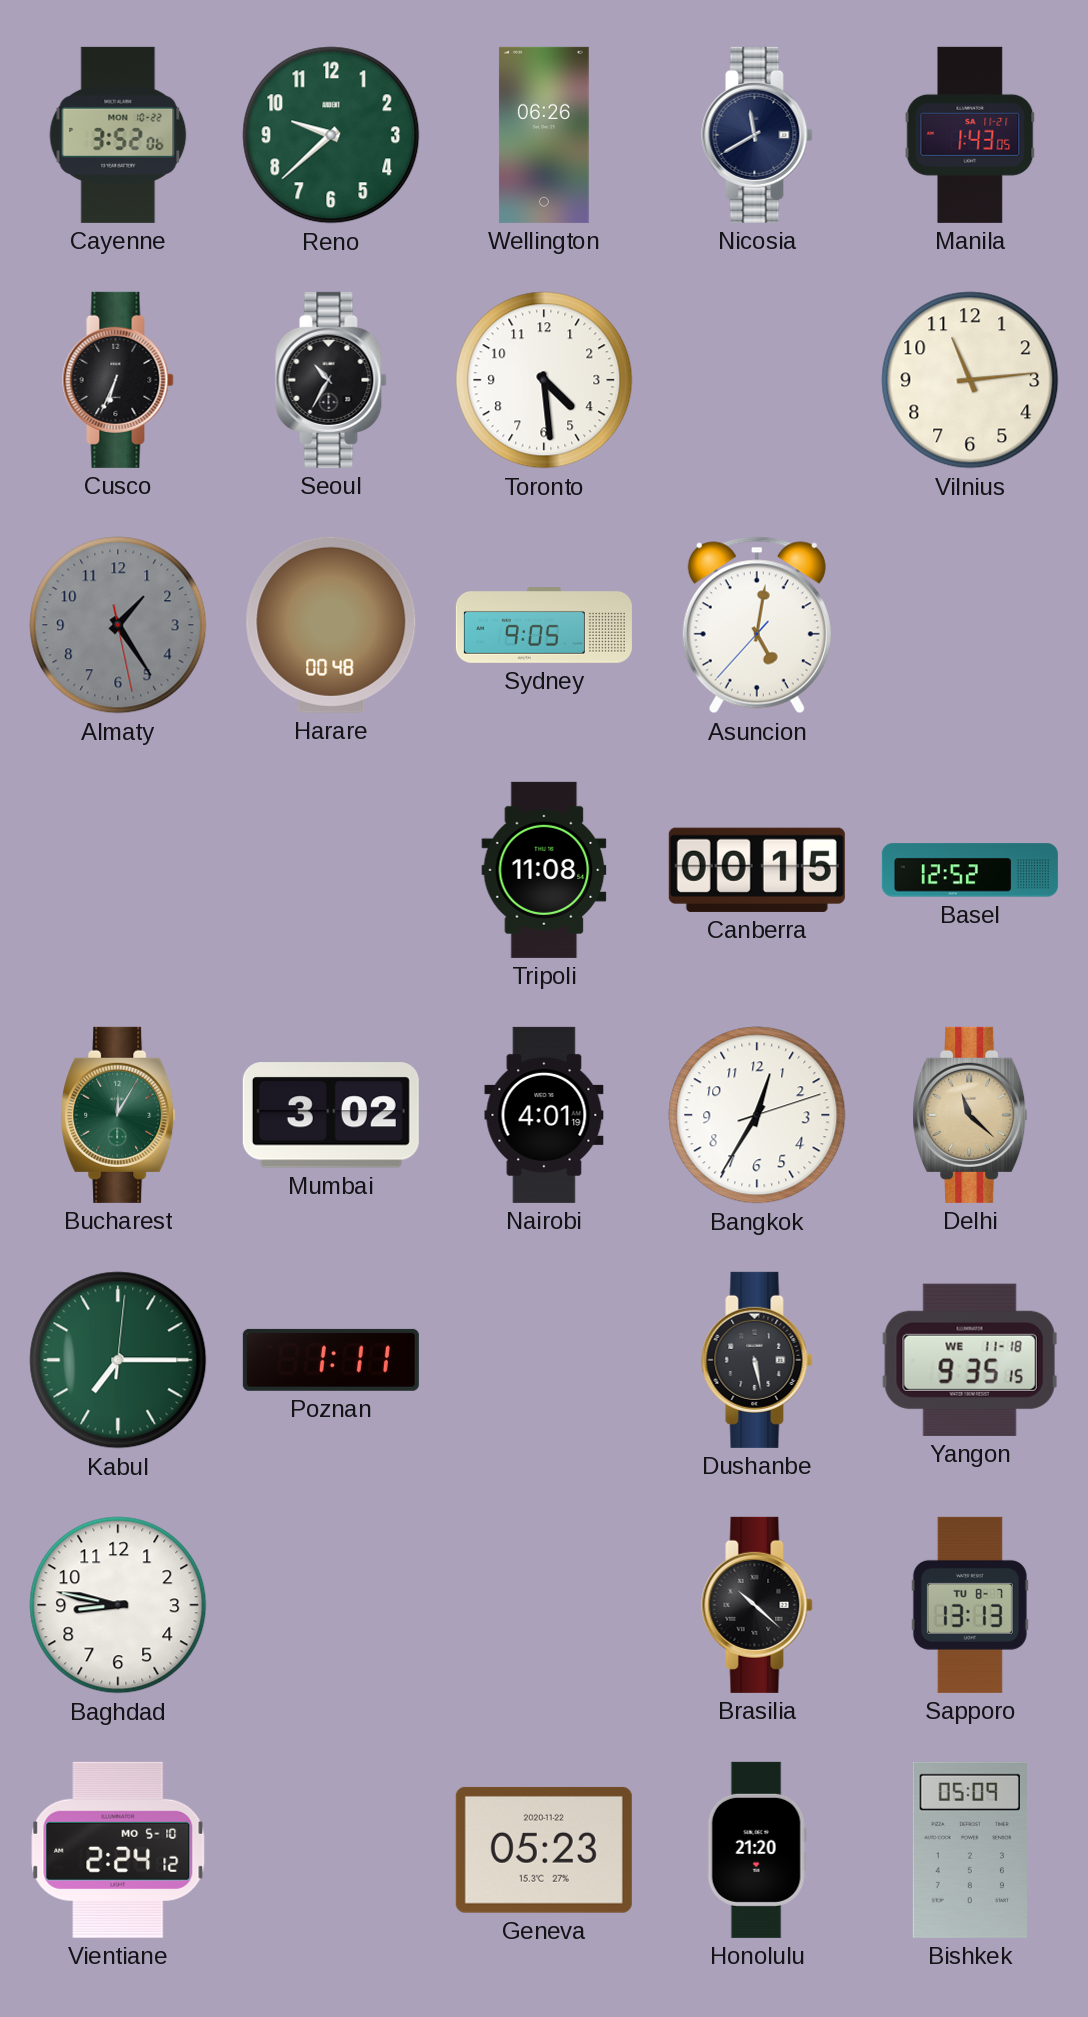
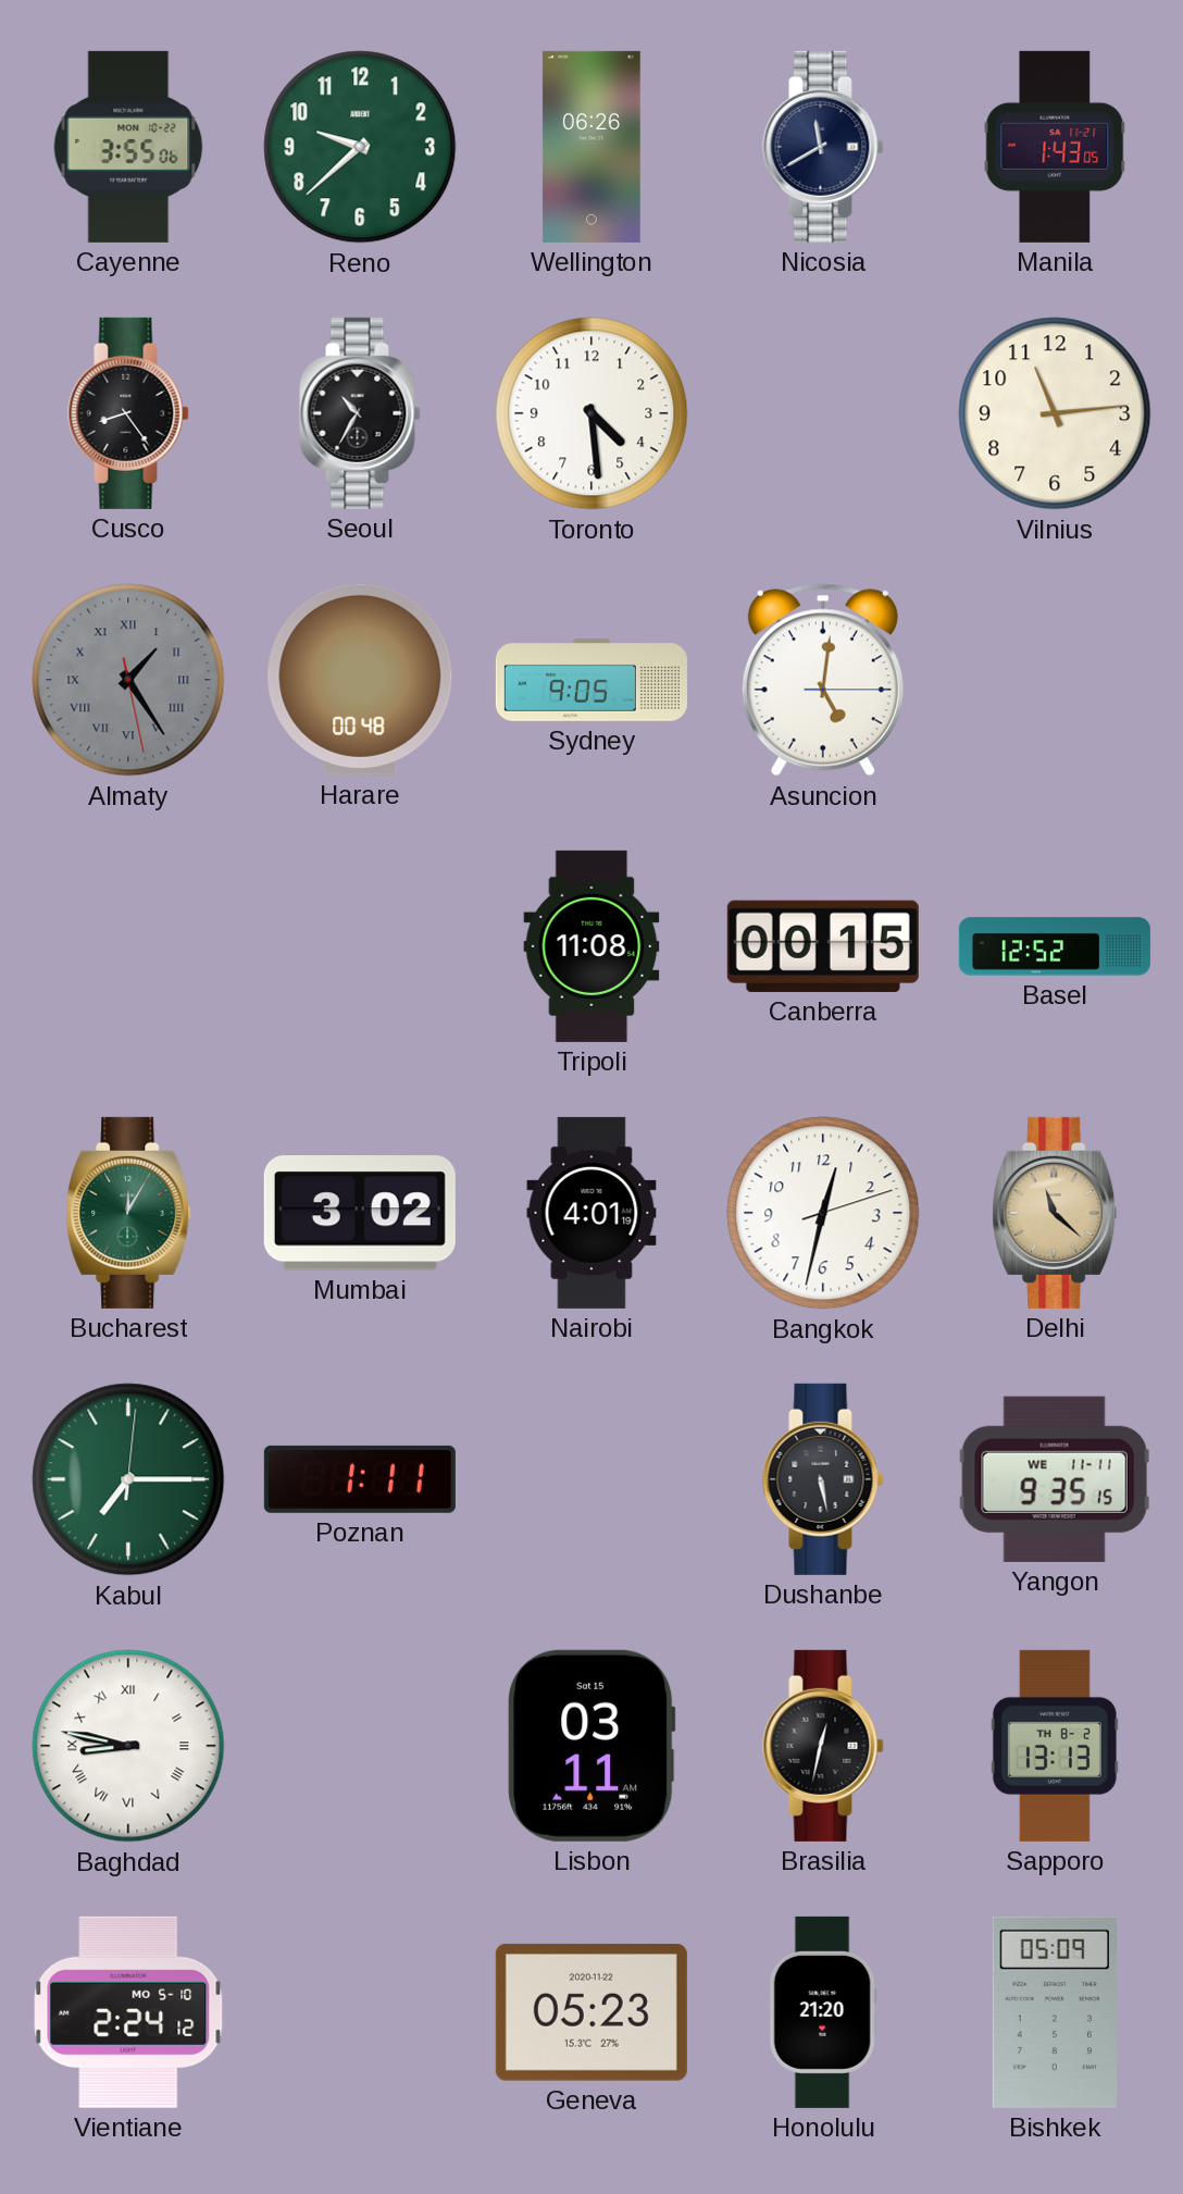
Cayenne: 3:52 -> 3:55
Cusco: 6:34 -> 8:24
Almaty numerals: Arabic -> Roman
Asuncion: 5:01:37 -> 5:01:15
Bangkok: 12:35 -> 12:32
Yangon date: WE 11-18 -> WE 11-11
Baghdad numerals: Arabic -> Roman
Lisbon: none -> 03:11
Brasilia: 10:22 -> 12:32
Sapporo date: TU 8-7 -> TH 8-2
